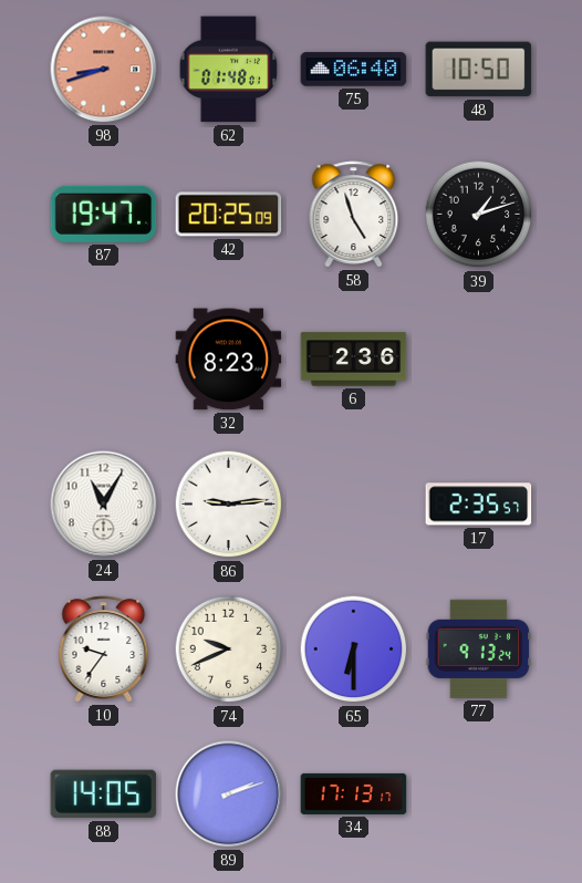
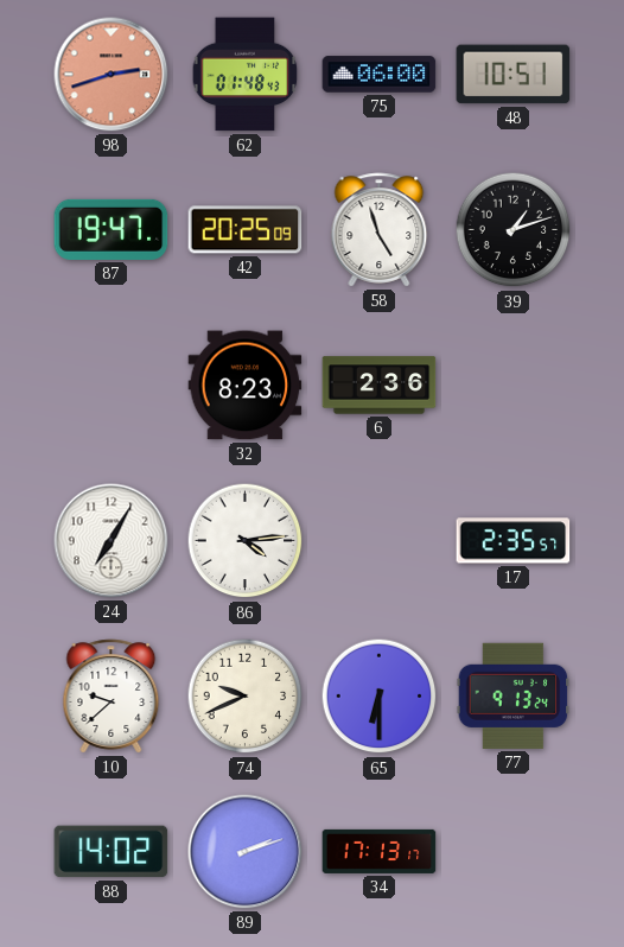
98: 8:42 -> 2:42
62: 01:48:01 -> 01:48:43
75: 06:40 -> 06:00
48: 10:50 -> 10:51
24: 11:05 -> 7:05
86: 9:14 -> 4:14
10: 9:36 -> 9:38
88: 14:05 -> 14:02
